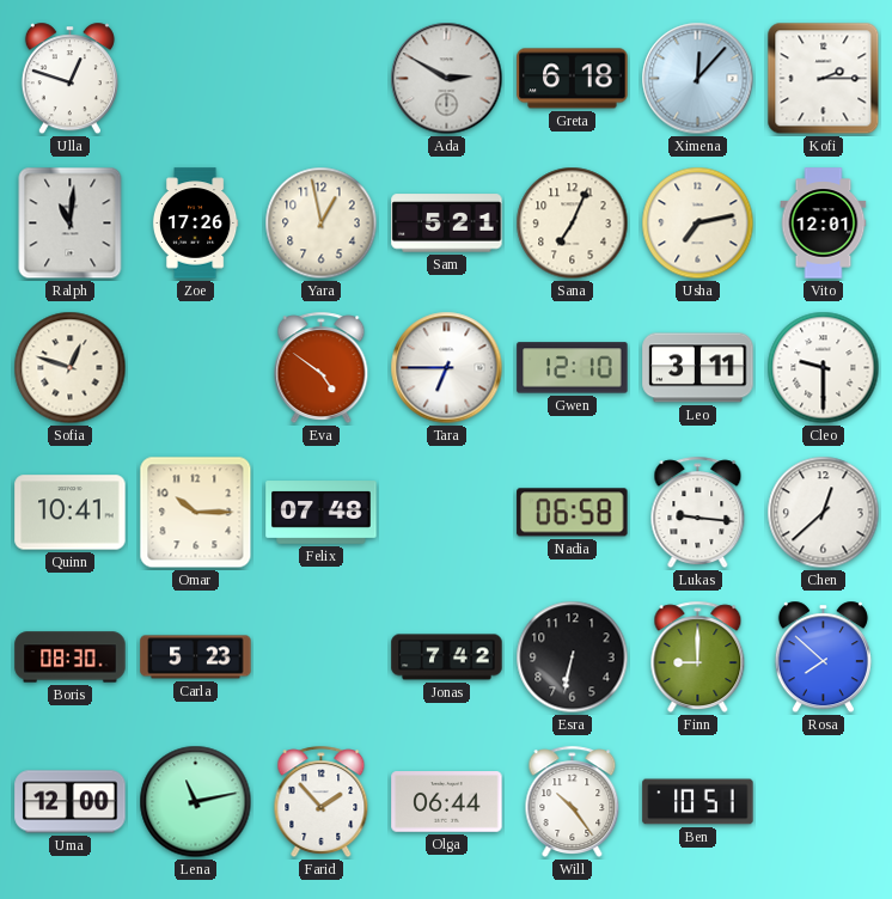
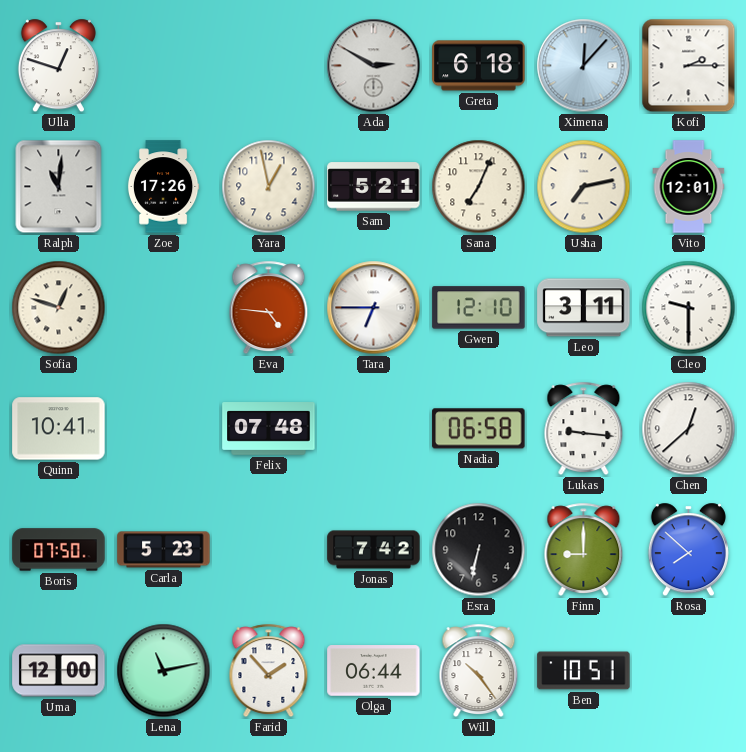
Eva: 4:51 -> 4:46
Omar: 10:15 -> none
Boris: 08:30 -> 07:50
